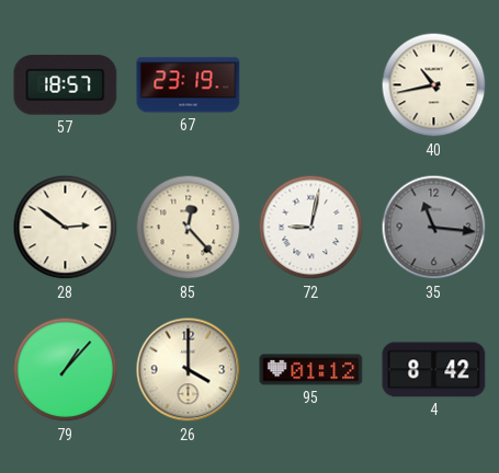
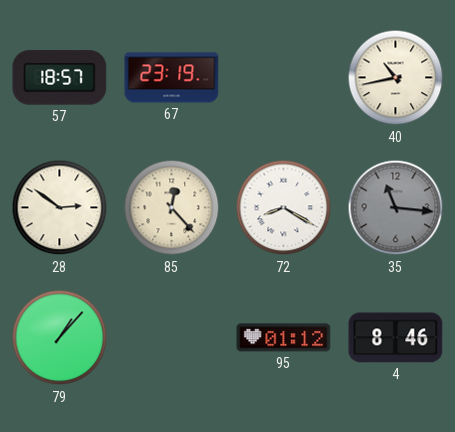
72: 9:02 -> 8:20
26: 4:00 -> none
4: 8:42 -> 8:46
